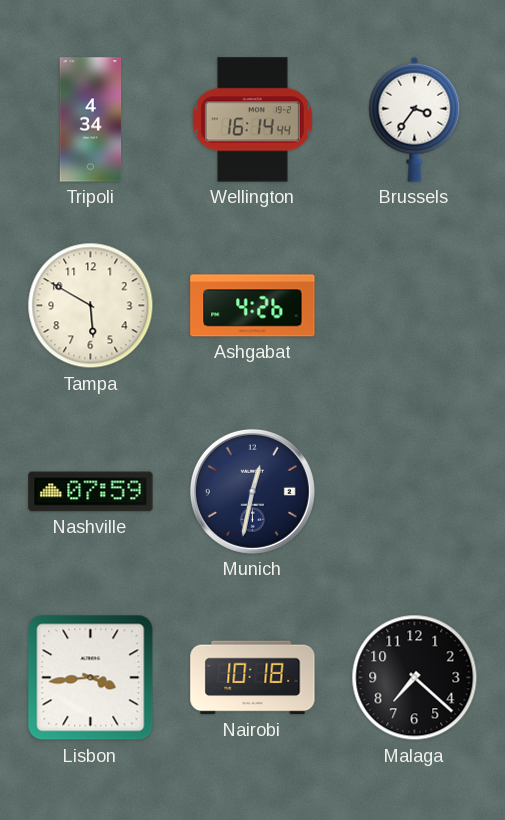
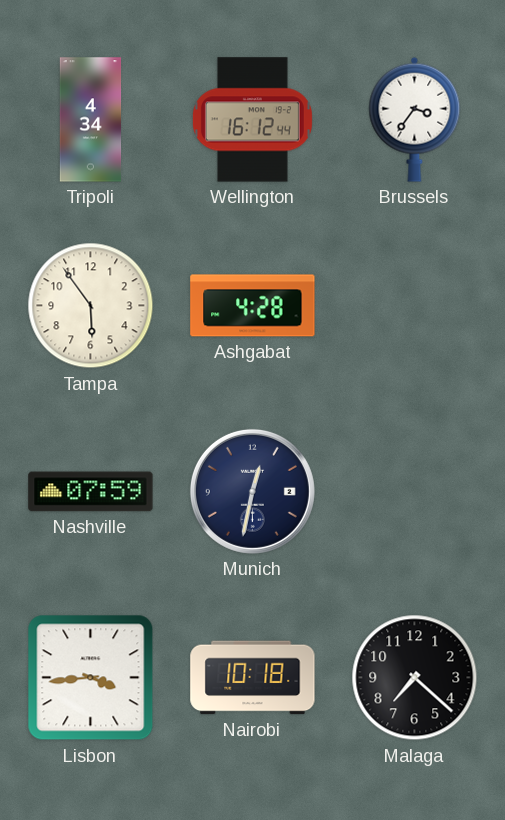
Wellington: 16:14 -> 16:12
Tampa: 5:50 -> 5:54
Ashgabat: 4:26 -> 4:28
